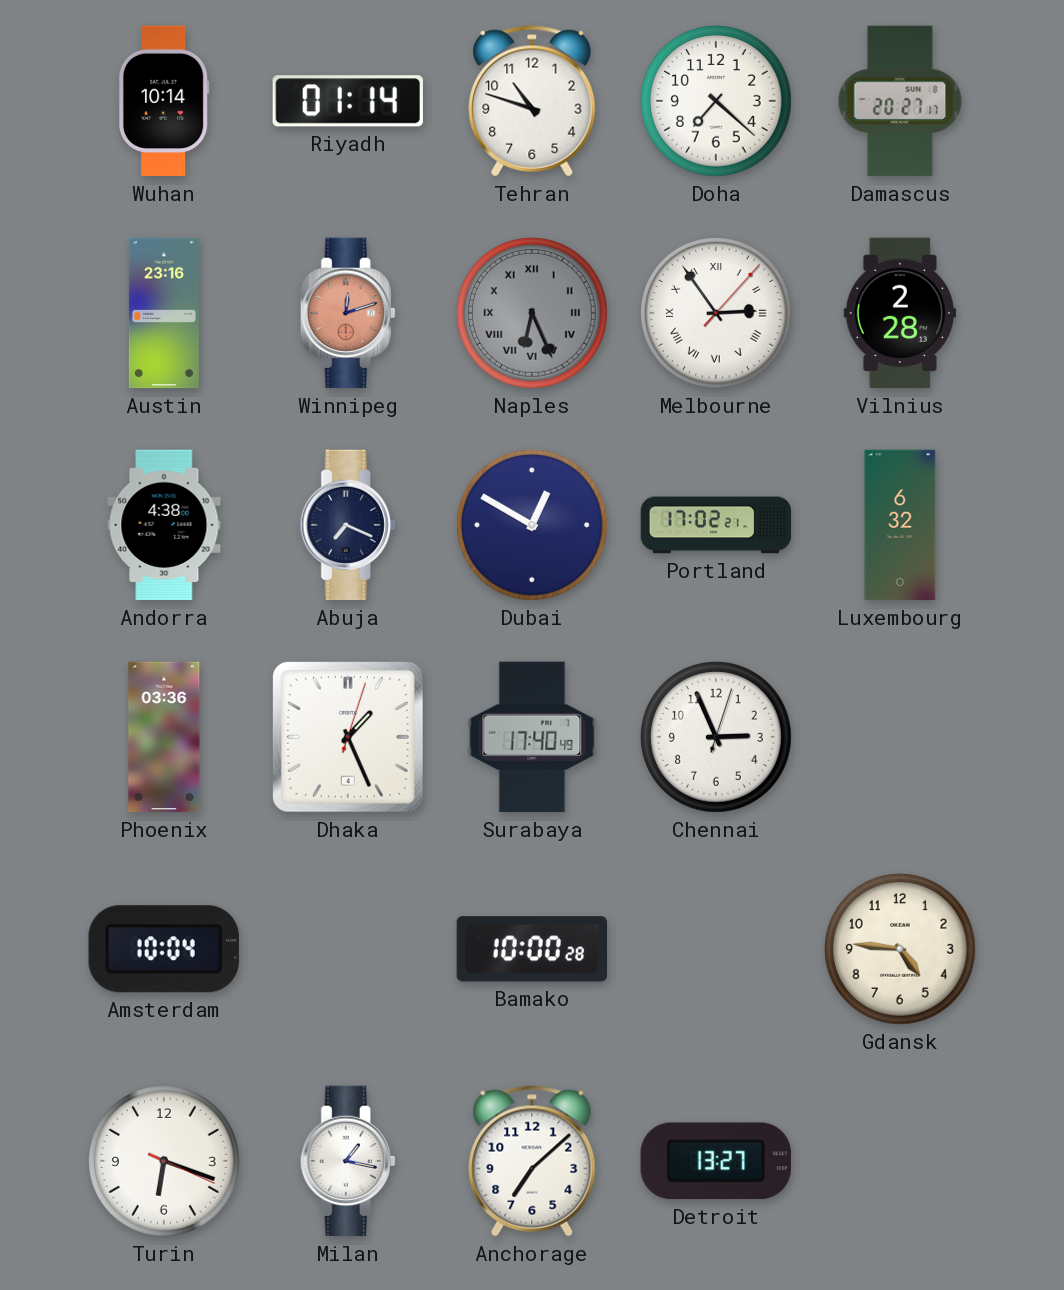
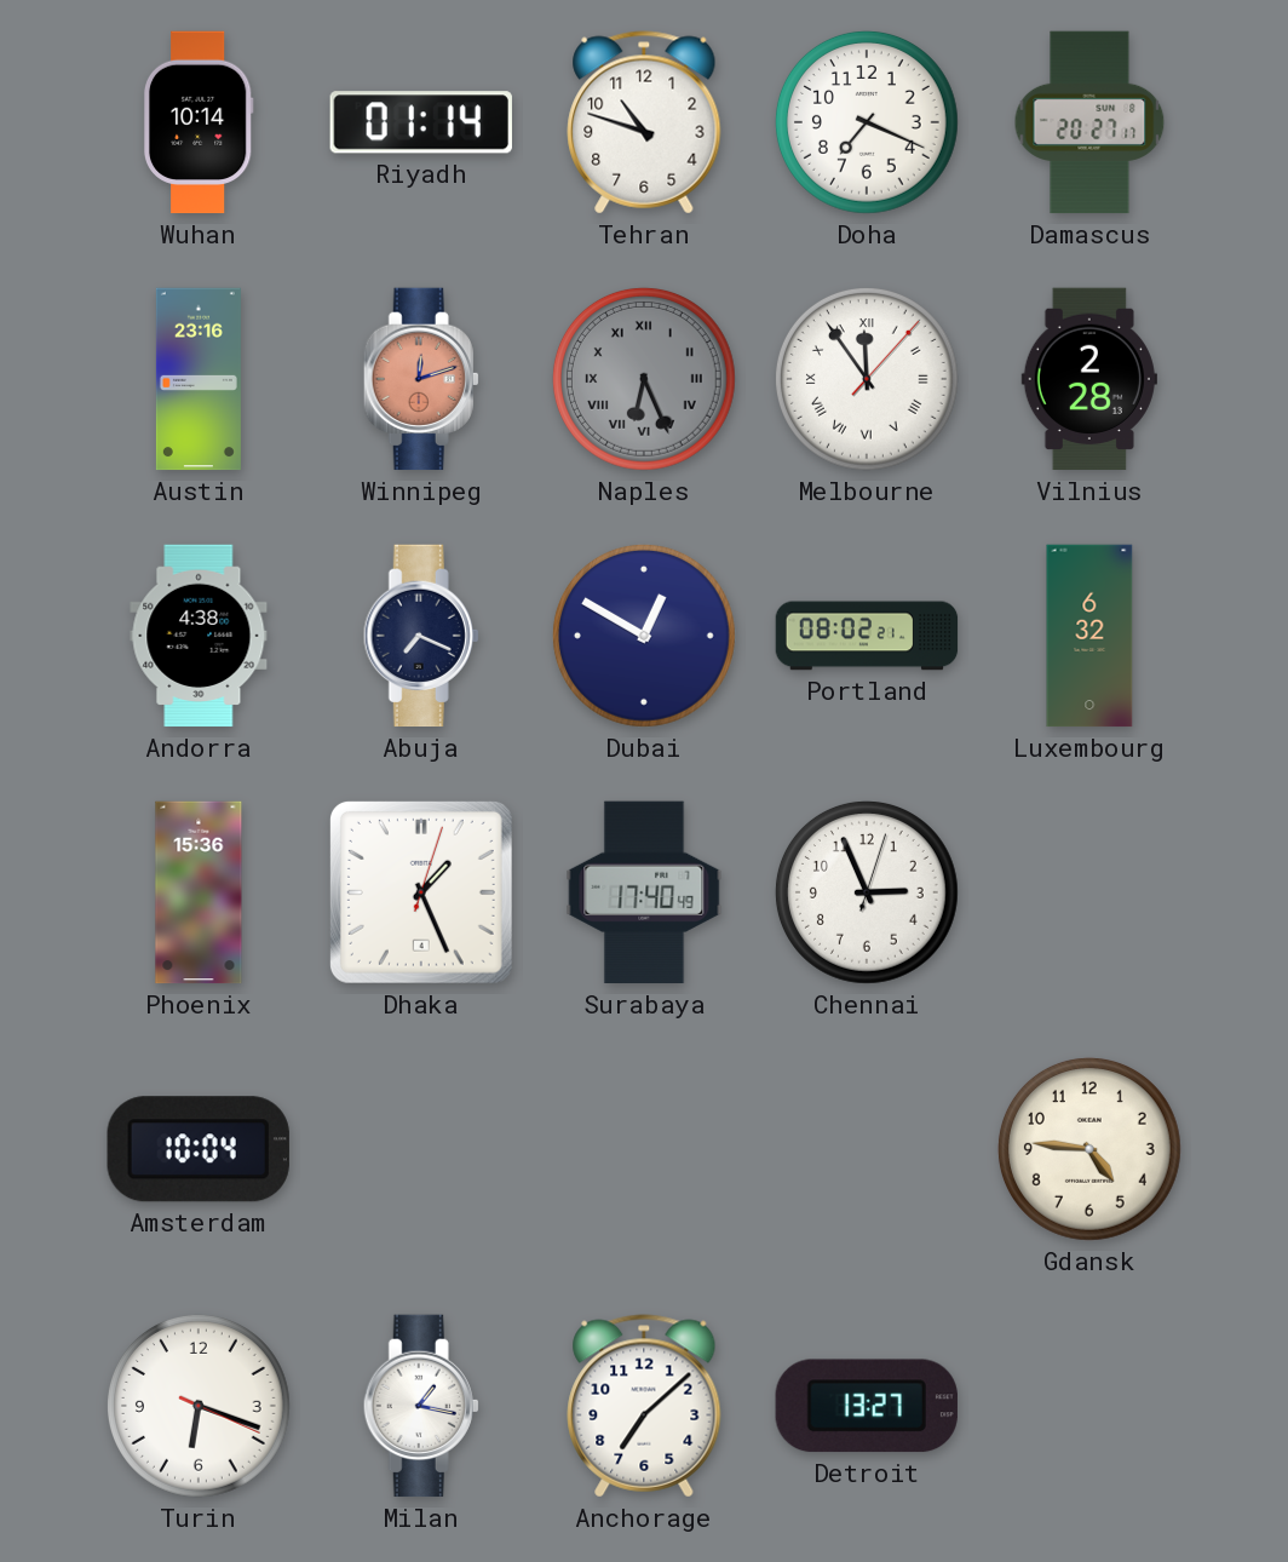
Doha: 7:22 -> 7:19
Melbourne: 2:54 -> 11:54
Portland: 17:02 -> 08:02
Phoenix: 03:36 -> 15:36
Bamako: 10:00 -> none
